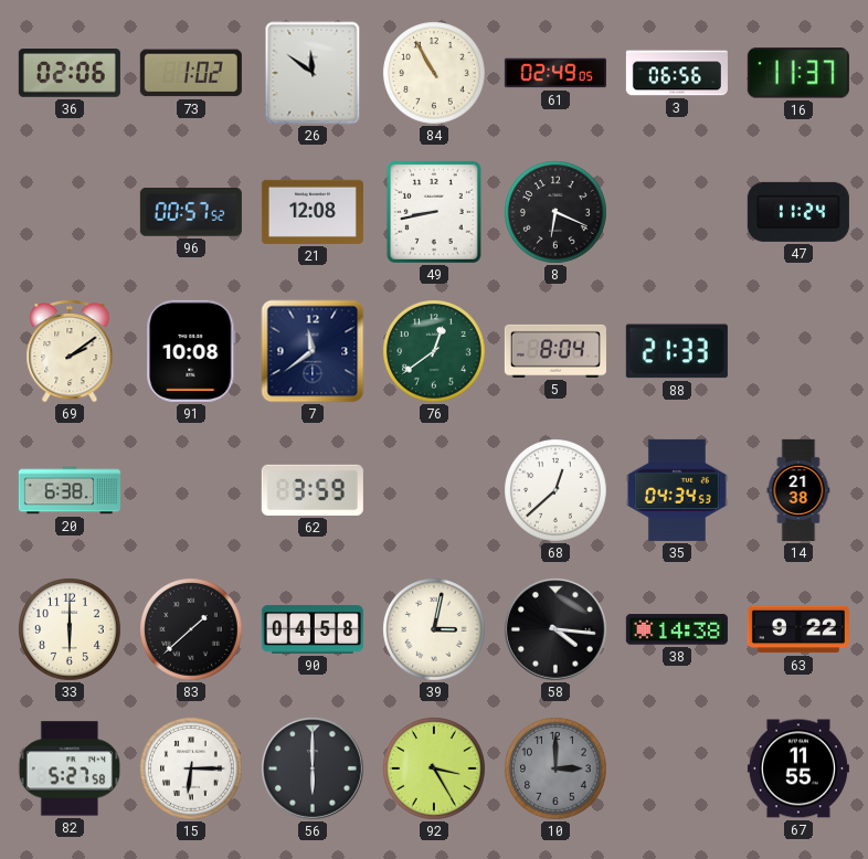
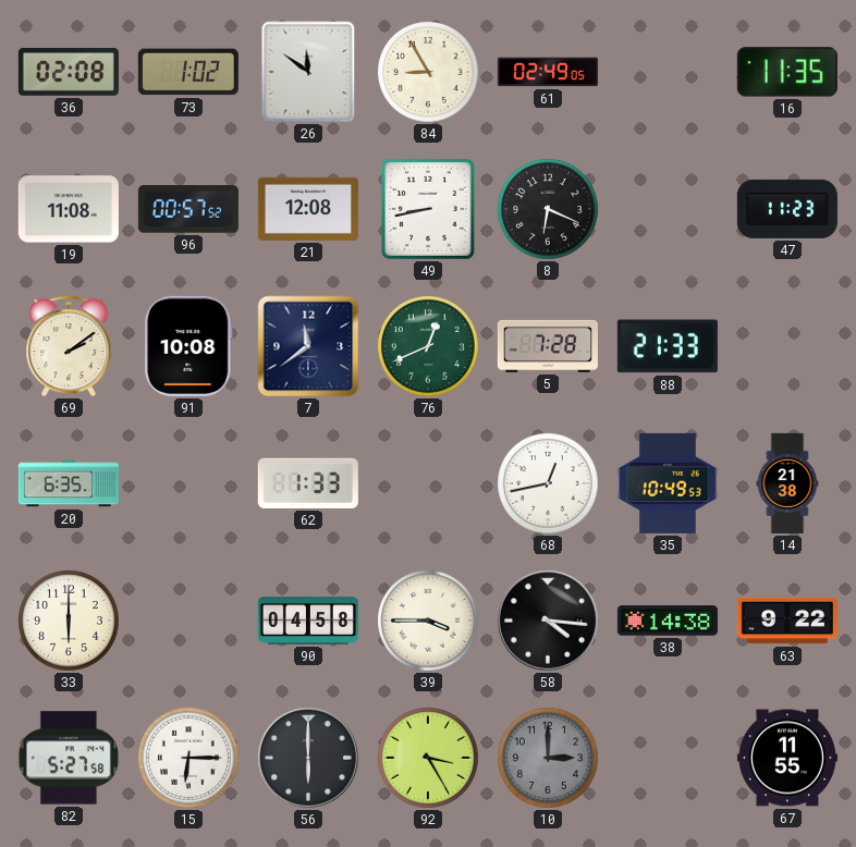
36: 02:06 -> 02:08
84: 10:55 -> 8:55
3: 06:56 -> none
16: 11:37 -> 11:35
19: none -> 11:08
47: 11:24 -> 11:23
76: 12:39 -> 12:41
5: 8:04 -> 7:28
20: 6:38 -> 6:35
62: 3:59 -> 1:33
68: 12:38 -> 12:43
35: 04:34 -> 10:49
83: 1:38 -> none
39: 3:02 -> 3:45
